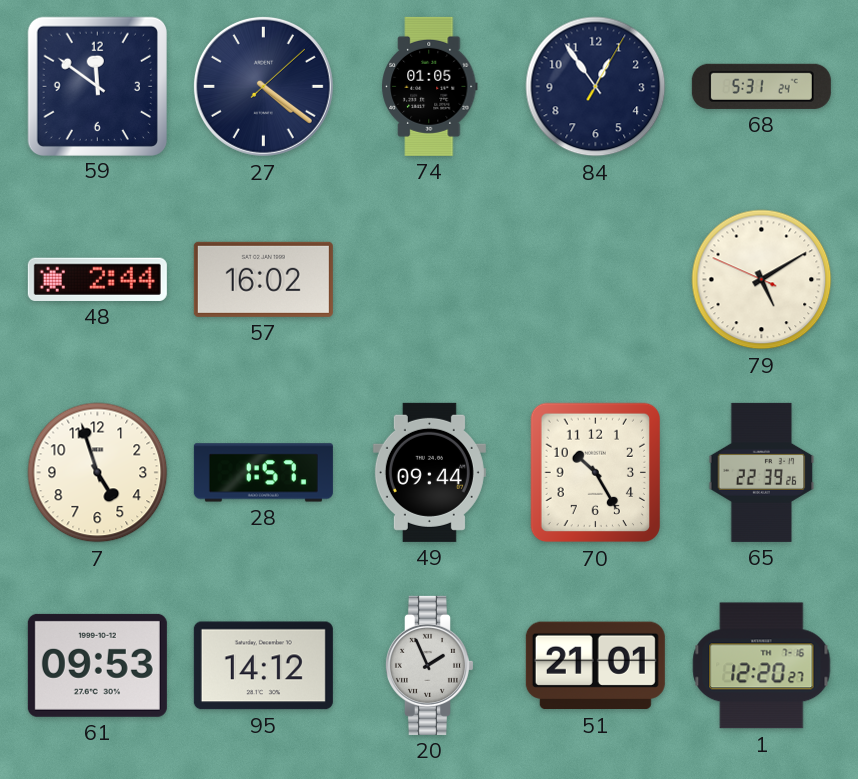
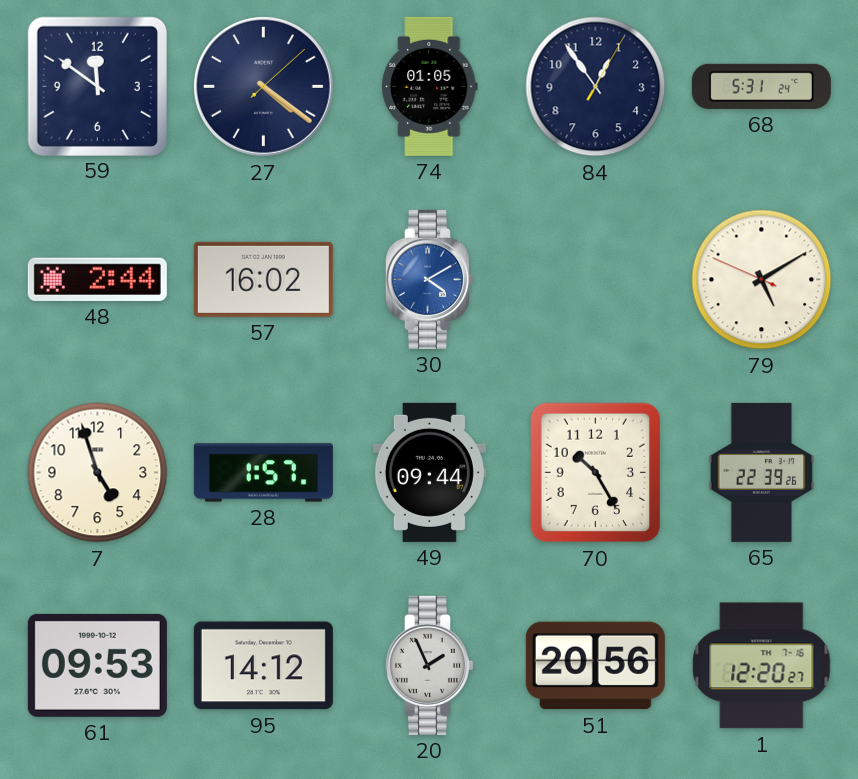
30: none -> 4:10
51: 21:01 -> 20:56
